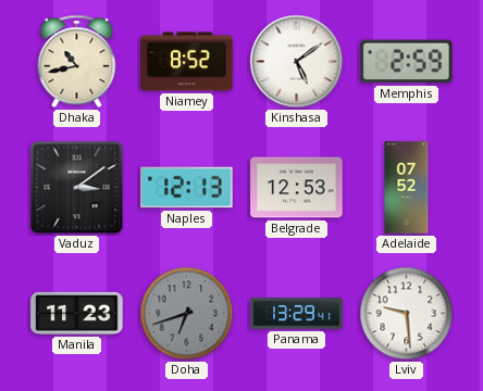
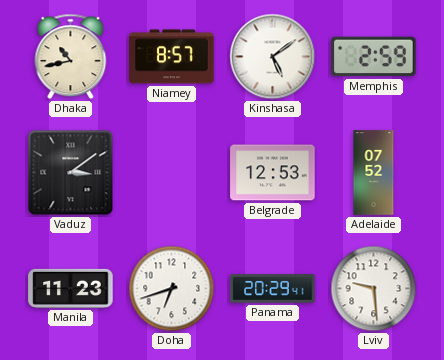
Niamey: 8:52 -> 8:57
Naples: 12:13 -> none
Doha dial: grey -> white
Panama: 13:29 -> 20:29
